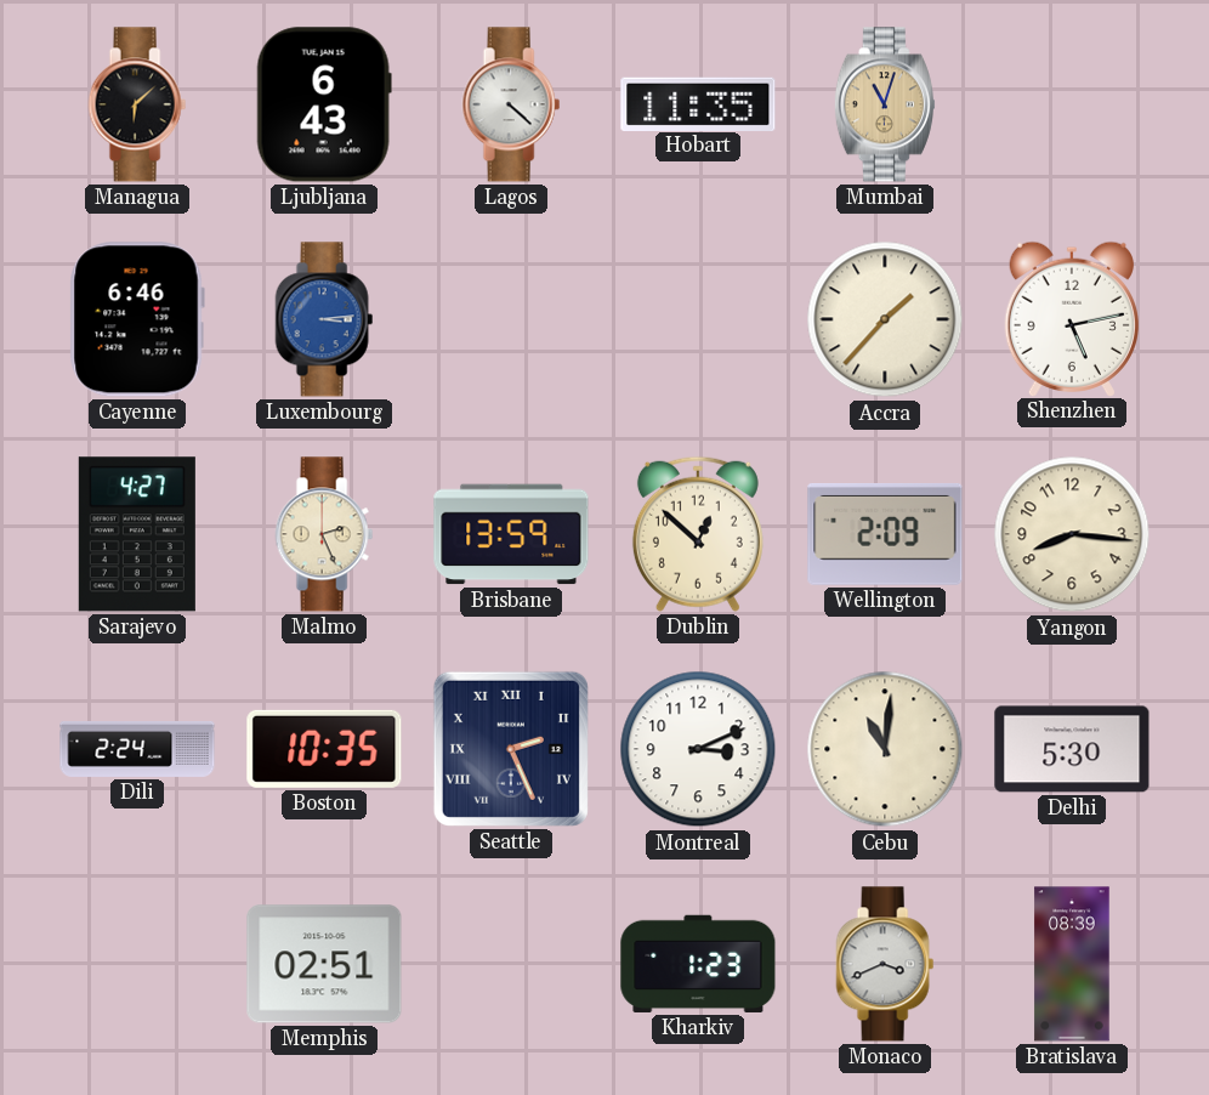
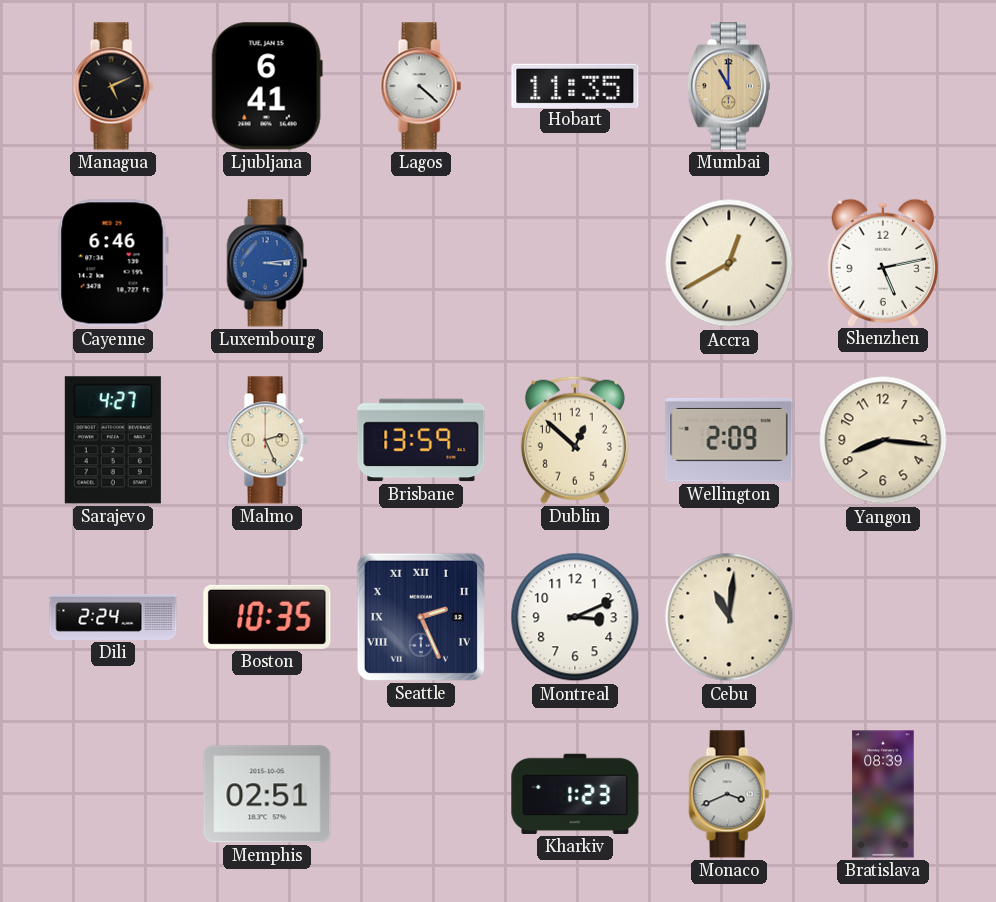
Managua: 6:08 -> 5:11
Ljubljana: 6:43 -> 6:41
Mumbai: 11:03 -> 11:00
Accra: 1:37 -> 12:40
Delhi: 5:30 -> none
